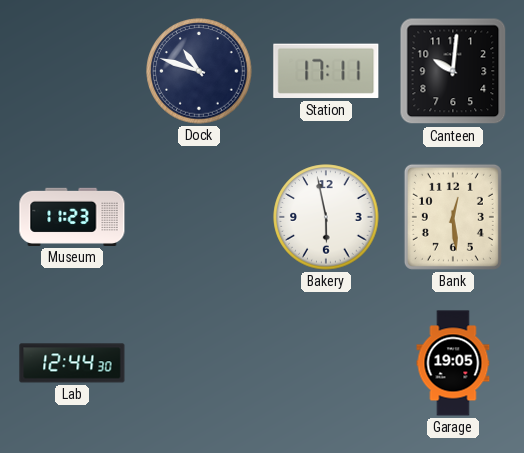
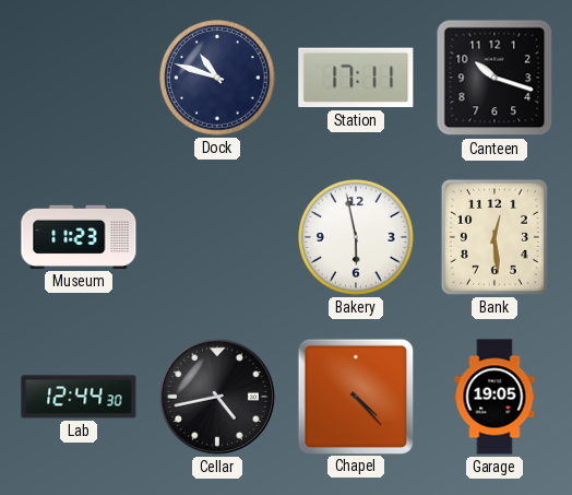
Canteen: 10:01 -> 10:18
Cellar: none -> 4:43
Chapel: none -> 4:23
